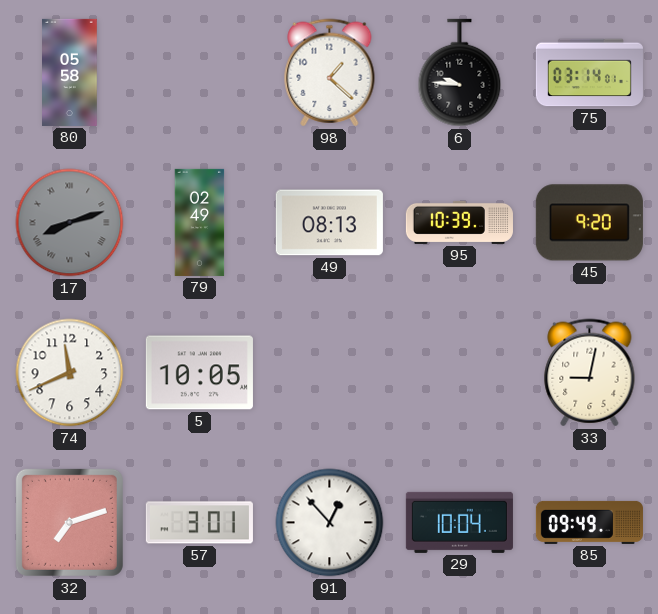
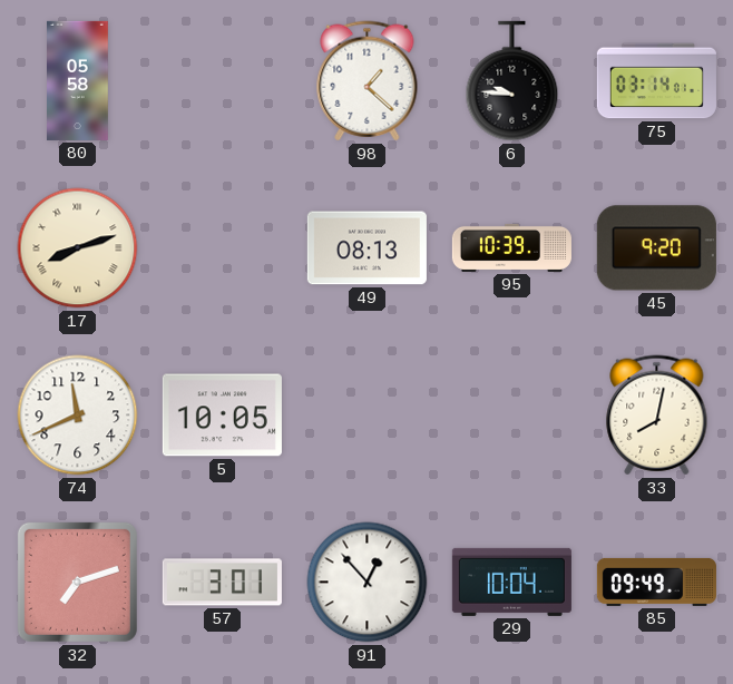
17 dial: grey -> cream
79: 02:49 -> none
33: 9:02 -> 8:02
